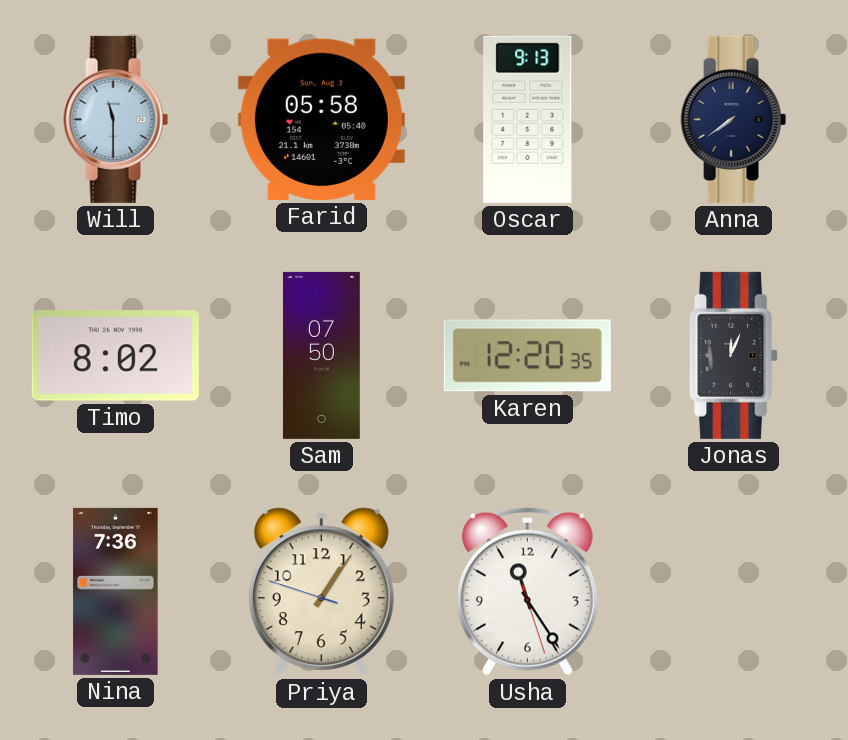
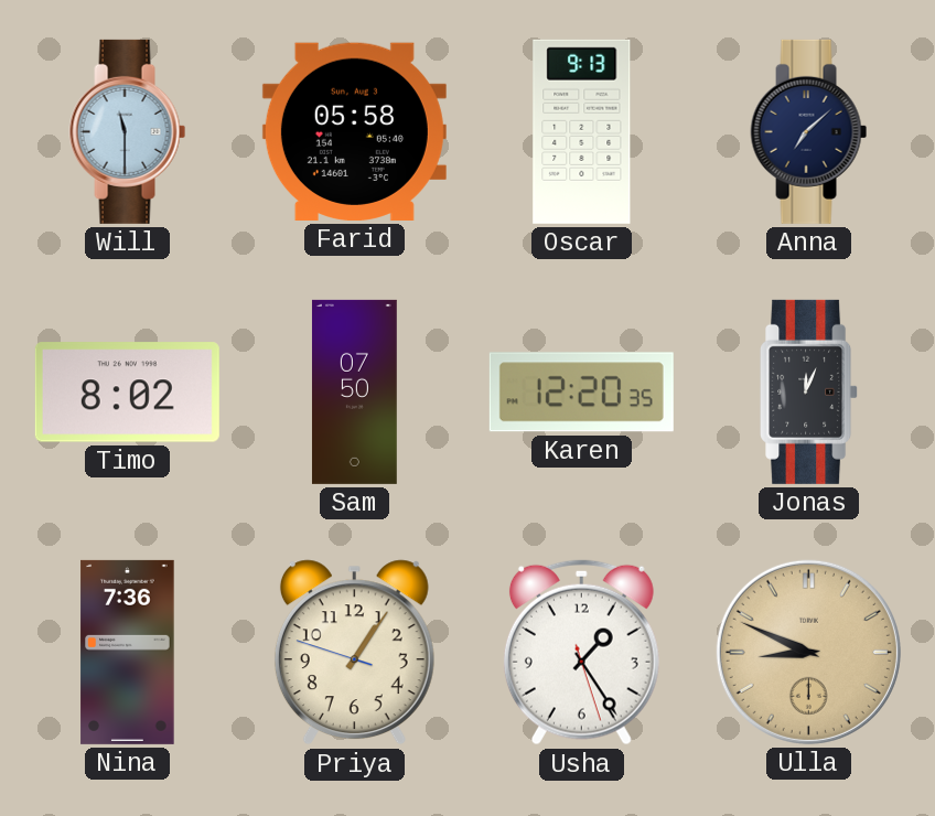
Anna: 7:39 -> 7:08
Usha: 11:24 -> 1:24
Ulla: none -> 8:49
